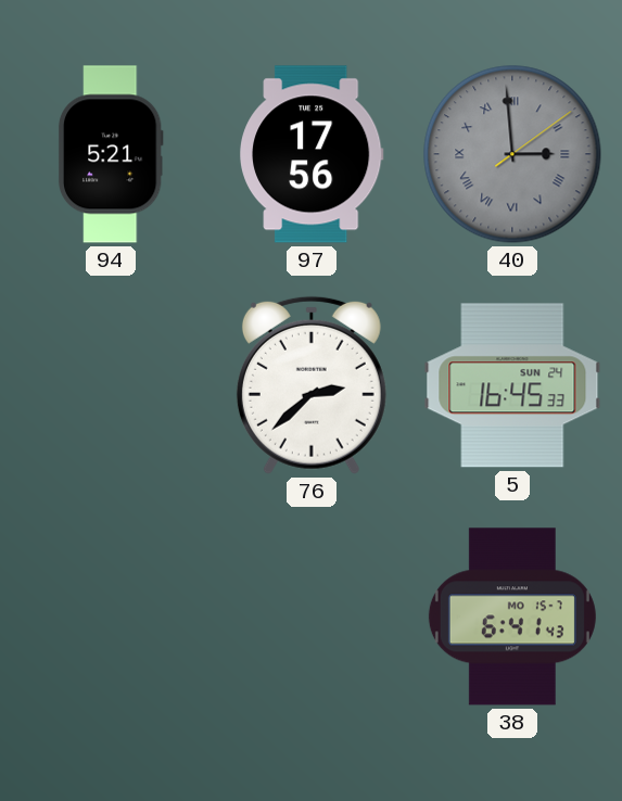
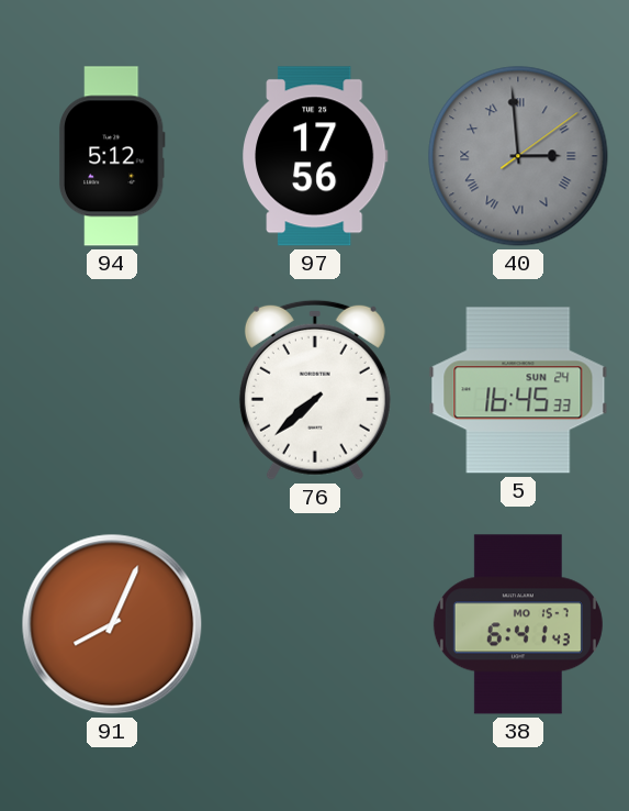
94: 5:21 -> 5:12
76: 2:38 -> 7:38
91: none -> 8:04
